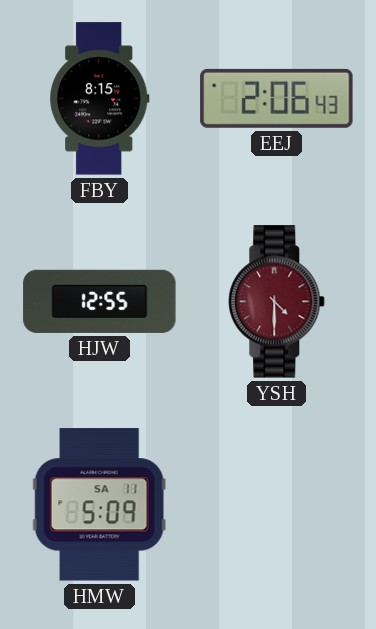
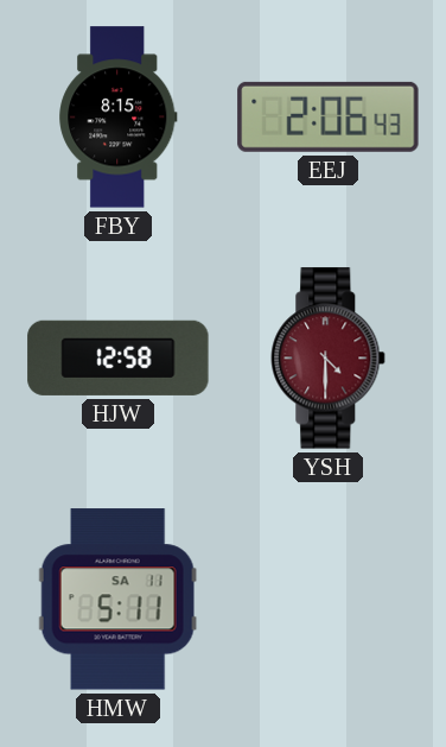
HJW: 12:55 -> 12:58
HMW: 5:09 -> 5:11
